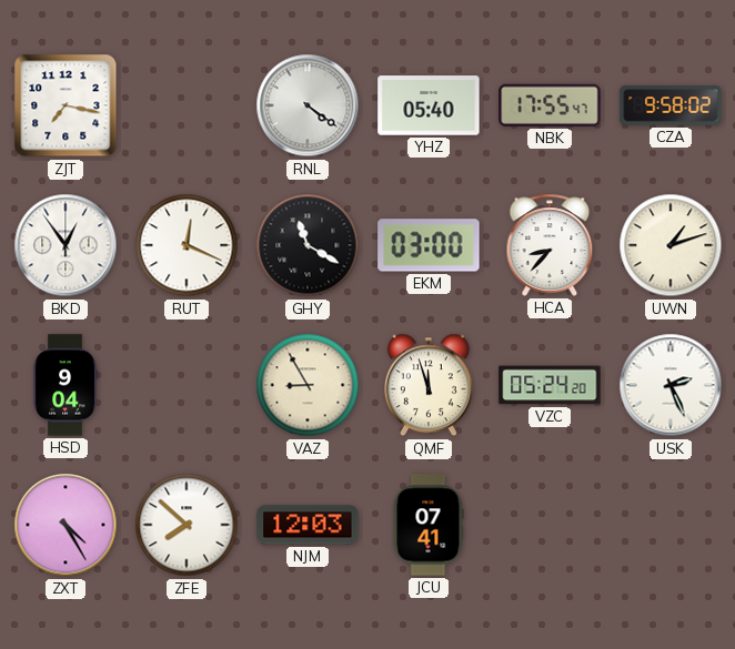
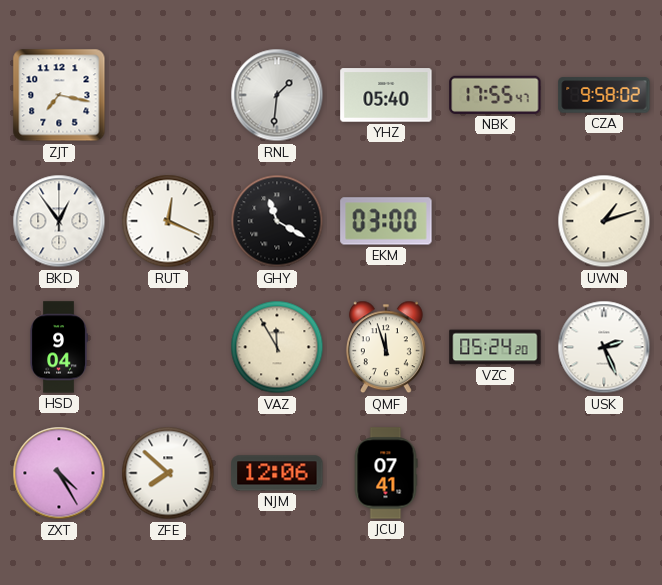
RNL: 4:21 -> 1:31
HCA: 8:37 -> none
VAZ: 8:55 -> 11:55
NJM: 12:03 -> 12:06
